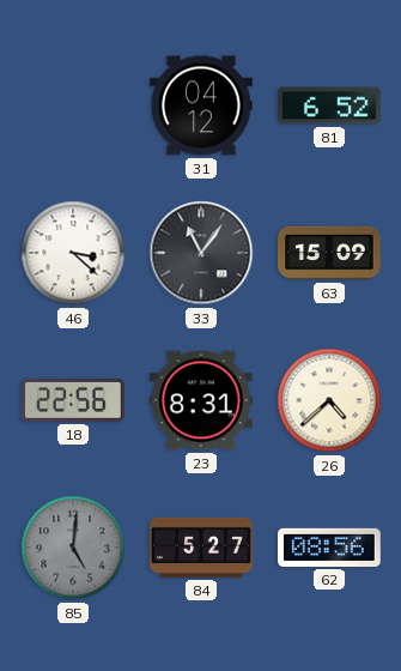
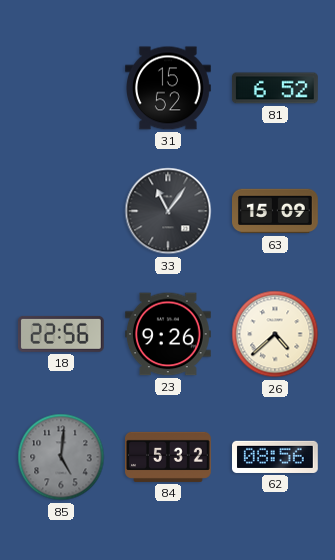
31: 04:12 -> 15:52
46: 3:22 -> none
23: 8:31 -> 9:26
84: 5:27 -> 5:32
